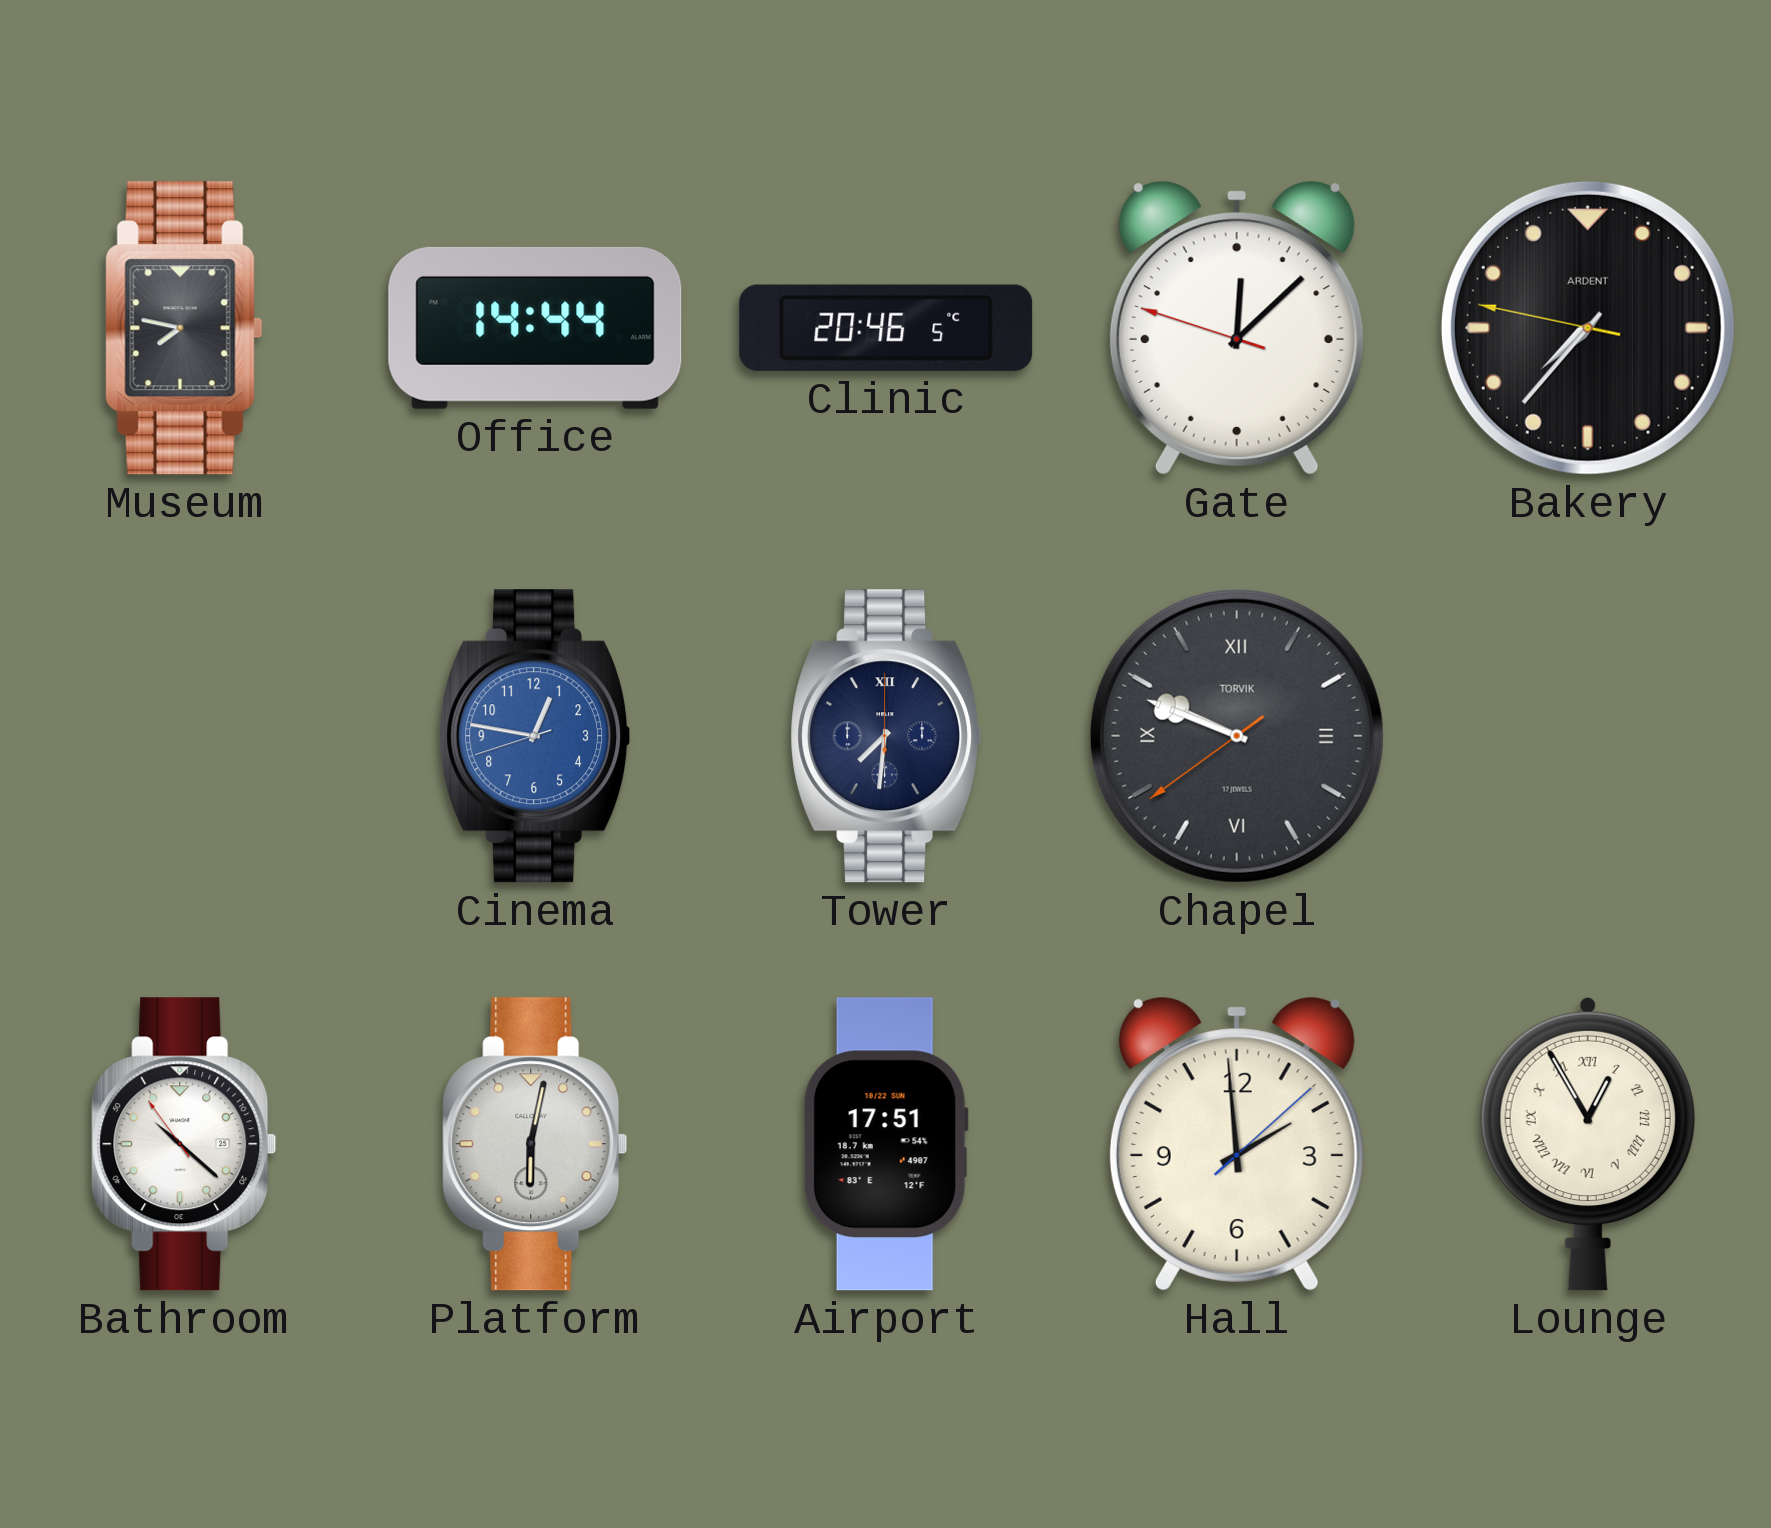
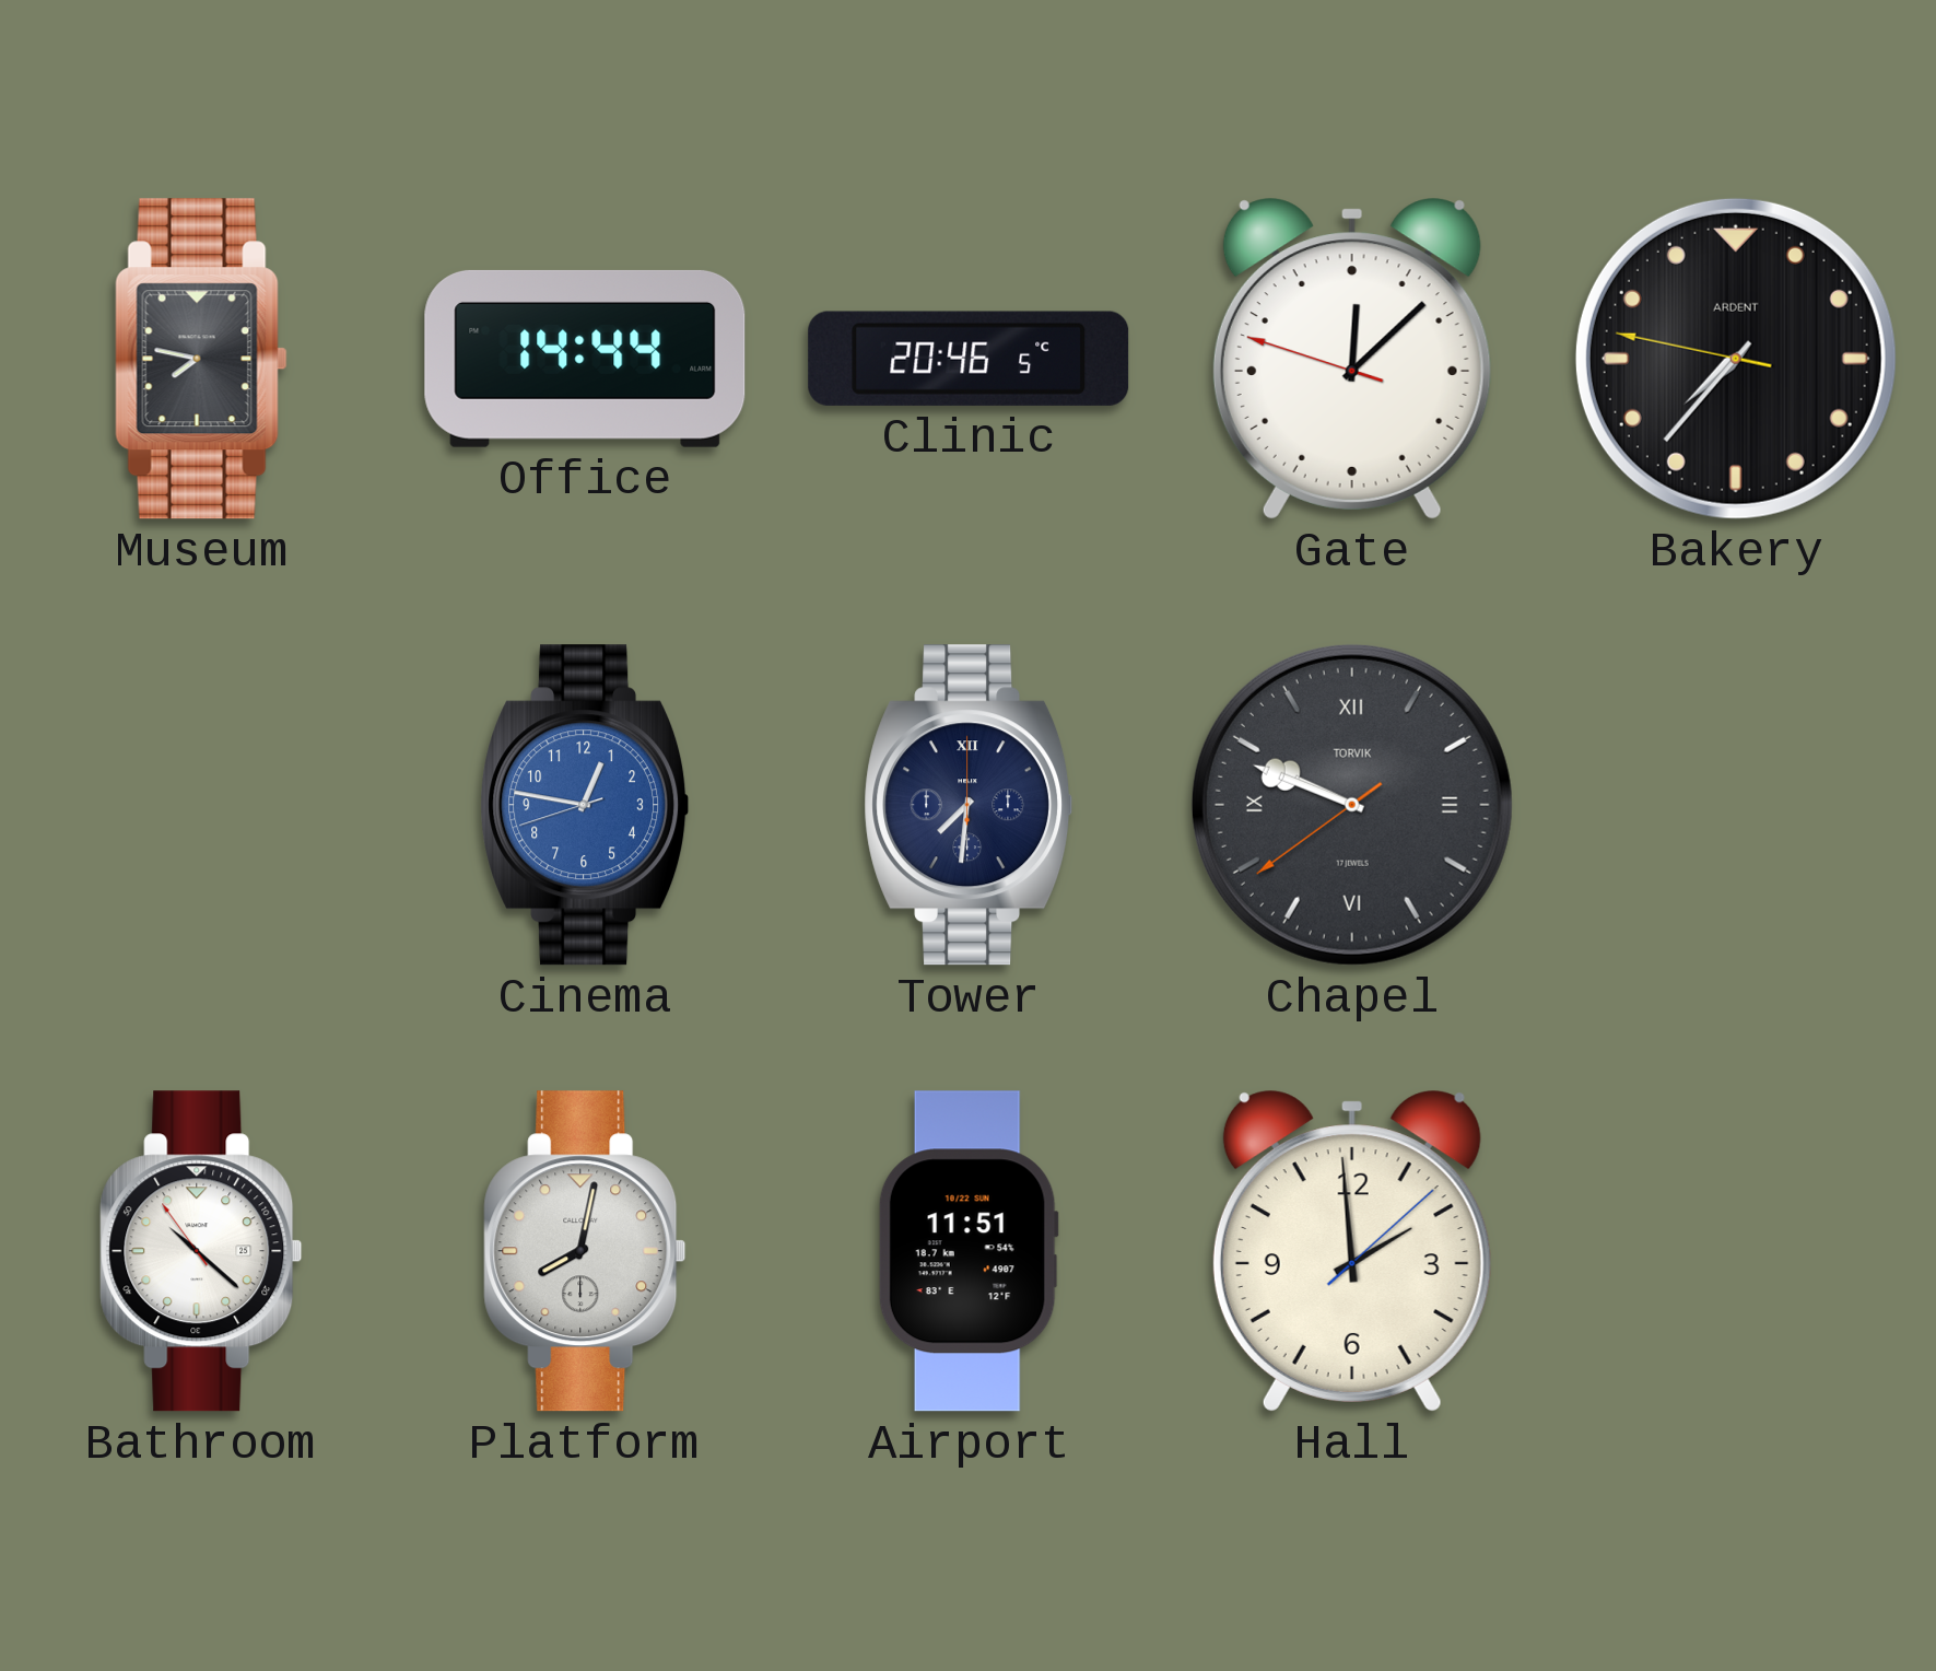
Platform: 6:02 -> 8:02
Airport: 17:51 -> 11:51
Lounge: 12:55 -> none
